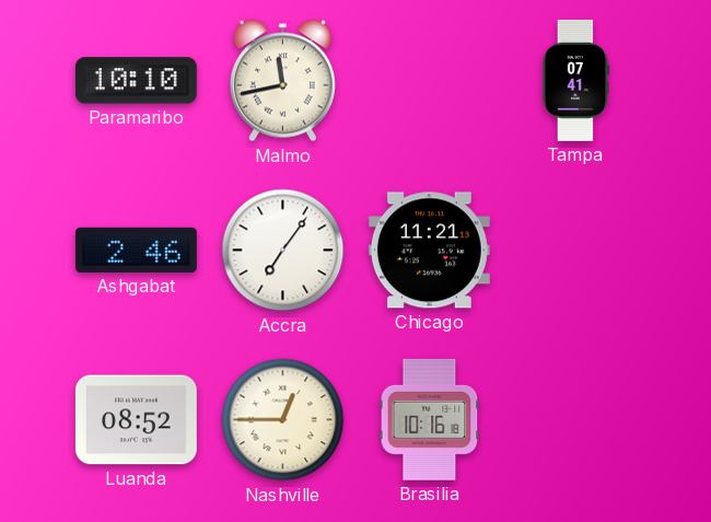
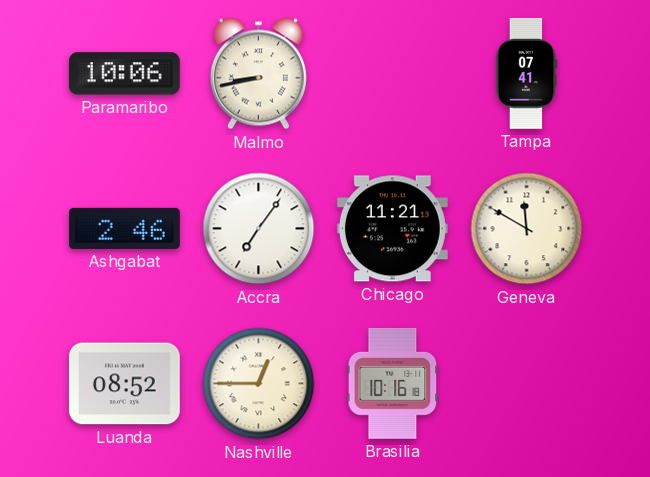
Paramaribo: 10:10 -> 10:06
Malmo: 11:43 -> 8:43
Geneva: none -> 11:50
